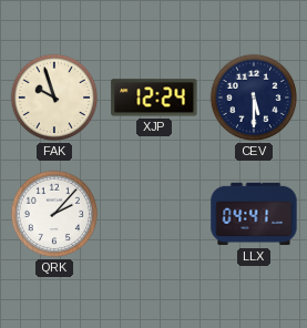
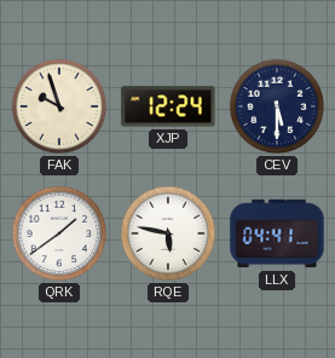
QRK: 2:07 -> 1:39
RQE: none -> 5:47
